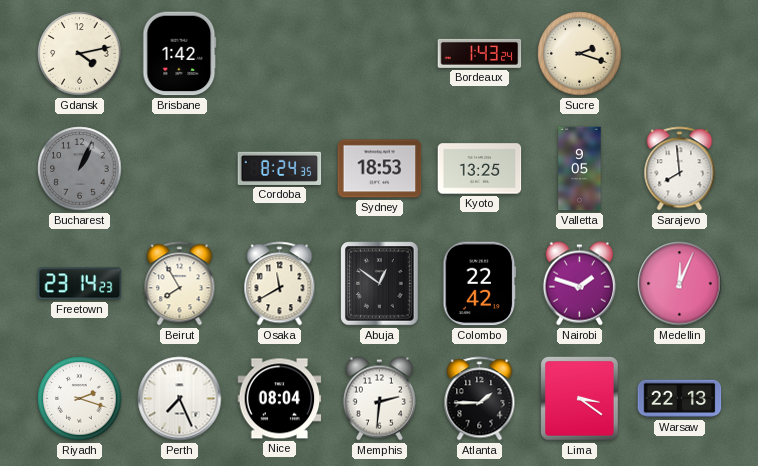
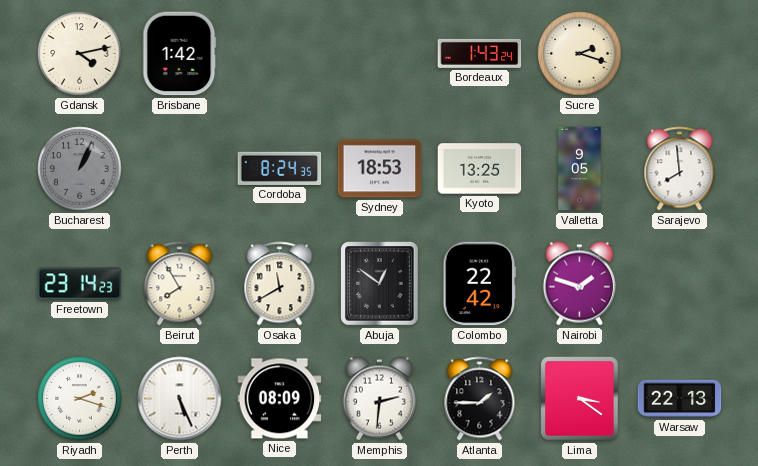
Medellin: 12:04 -> none
Perth: 7:26 -> 5:26
Nice: 08:04 -> 08:09
